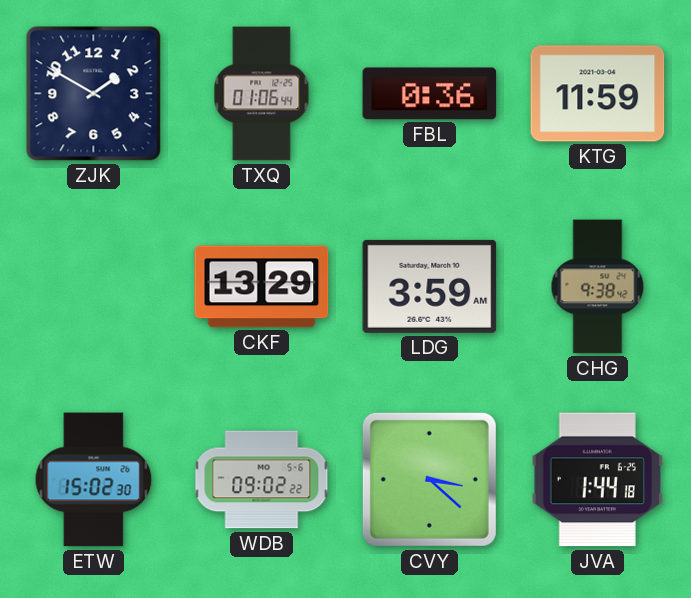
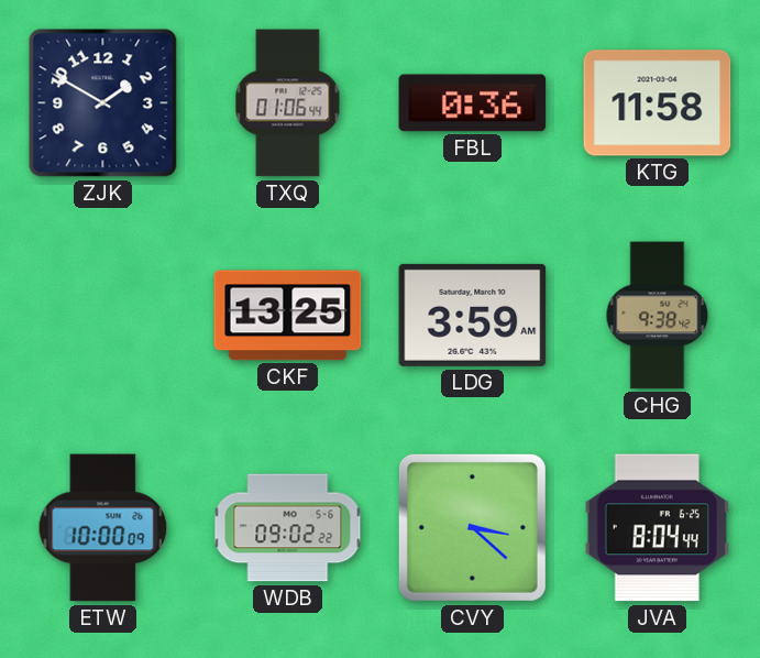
KTG: 11:59 -> 11:58
CKF: 13:29 -> 13:25
ETW: 15:02 -> 10:00
JVA: 1:44 -> 8:04
